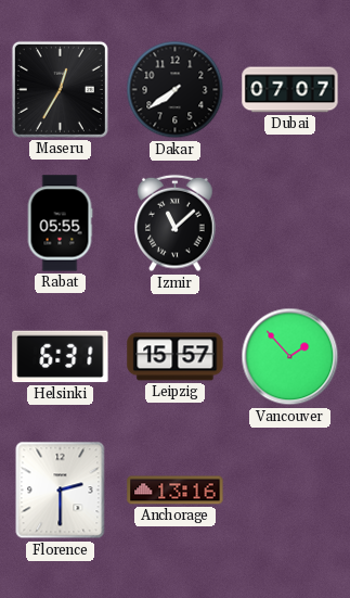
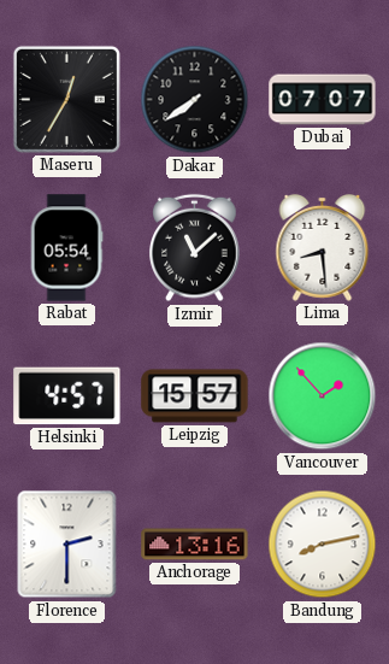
Rabat: 05:55 -> 05:54
Lima: none -> 8:29
Helsinki: 6:31 -> 4:57
Bandung: none -> 8:13
